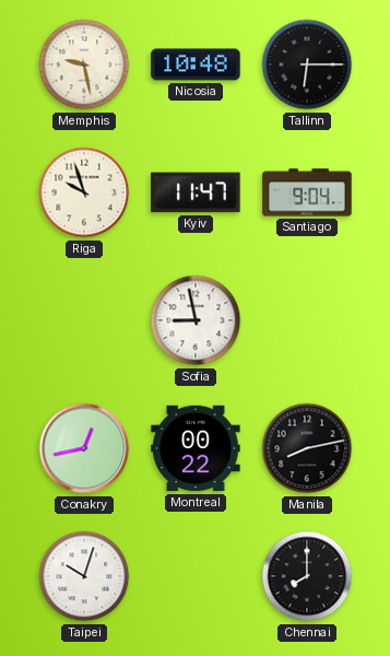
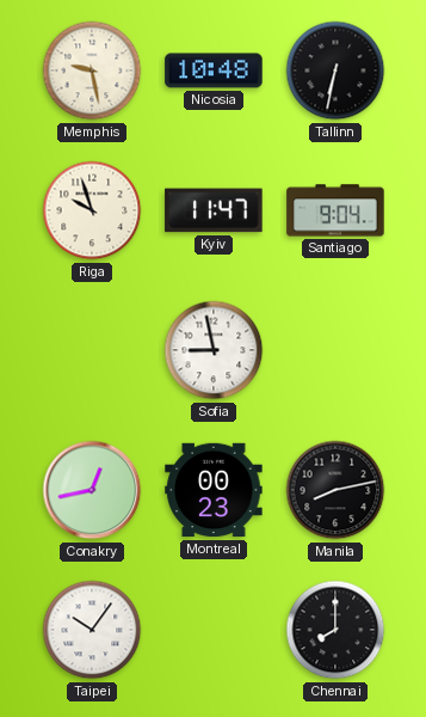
Tallinn: 6:15 -> 6:32
Montreal: 00:22 -> 00:23
Taipei: 10:03 -> 10:06
